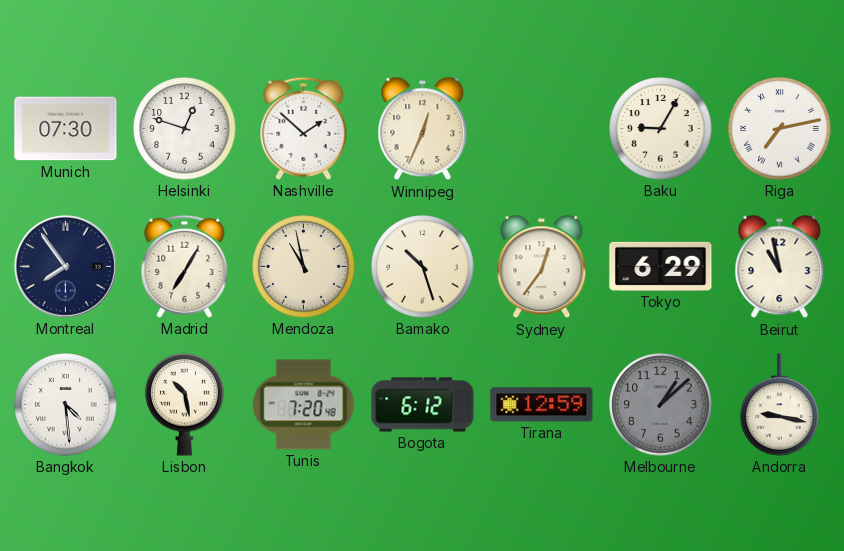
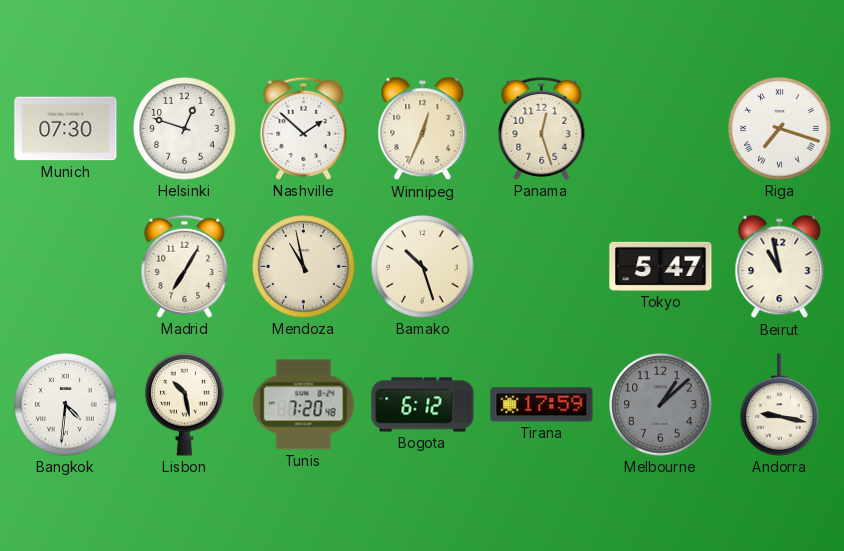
Panama: none -> 12:27
Baku: 9:05 -> none
Riga: 7:13 -> 7:18
Montreal: 7:54 -> none
Sydney: 12:36 -> none
Tokyo: 6:29 -> 5:47
Bangkok: 4:29 -> 4:31
Tirana: 12:59 -> 17:59
